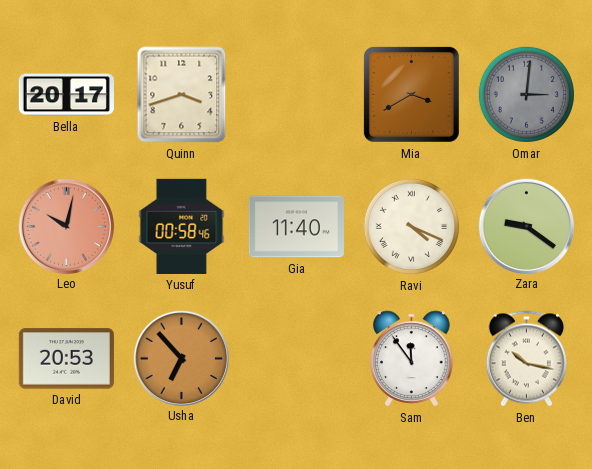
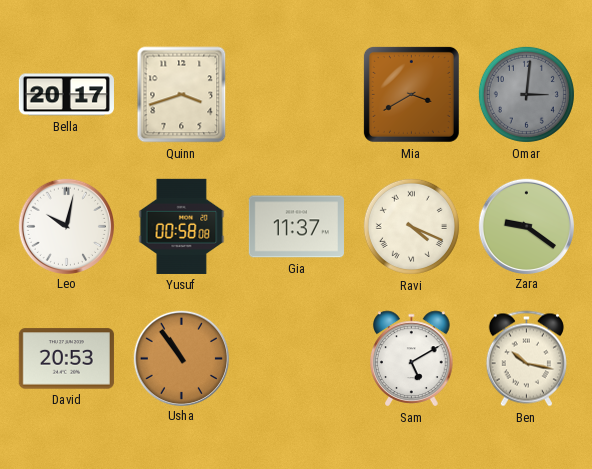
Leo dial: salmon -> white
Yusuf: 00:58:46 -> 00:58:08
Gia: 11:40 -> 11:37
Usha: 6:53 -> 10:54
Sam: 11:54 -> 5:10
